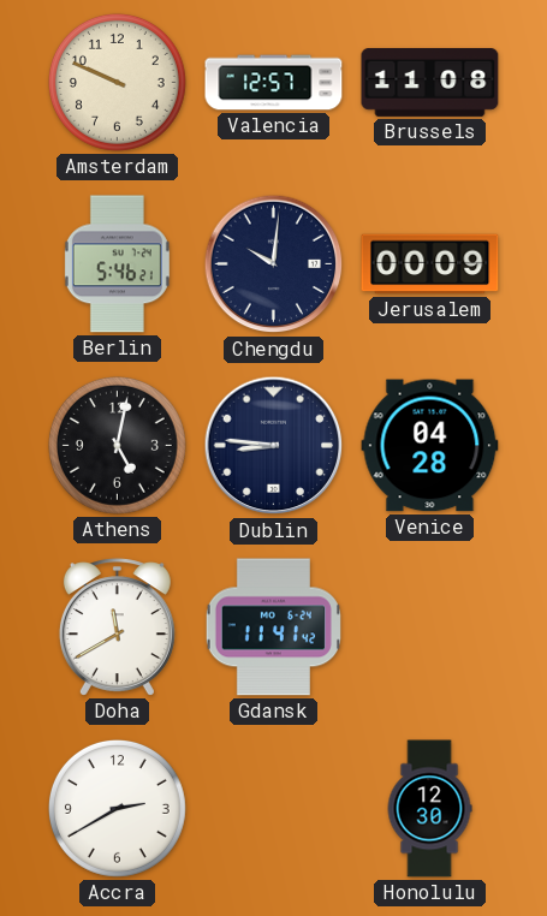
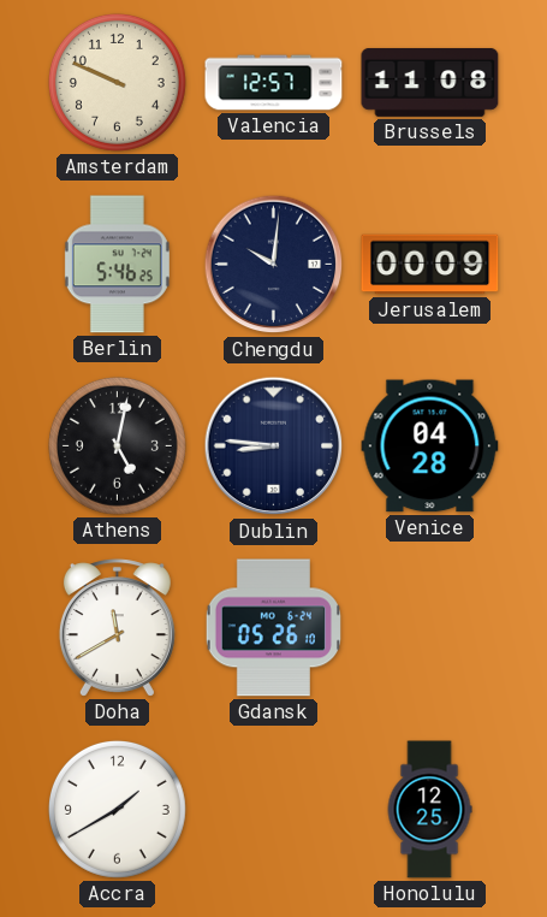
Berlin: 5:46:21 -> 5:46:25
Gdansk: 11:41 -> 05:26
Accra: 2:40 -> 1:40
Honolulu: 12:30 -> 12:25
